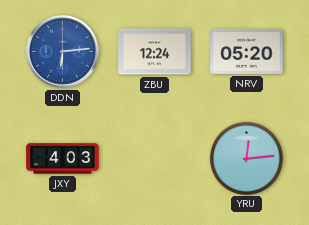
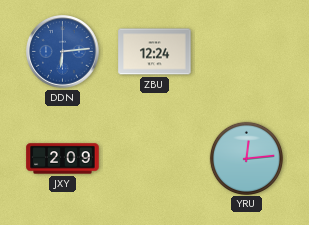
NRV: 05:20 -> none
JXY: 4:03 -> 2:09
